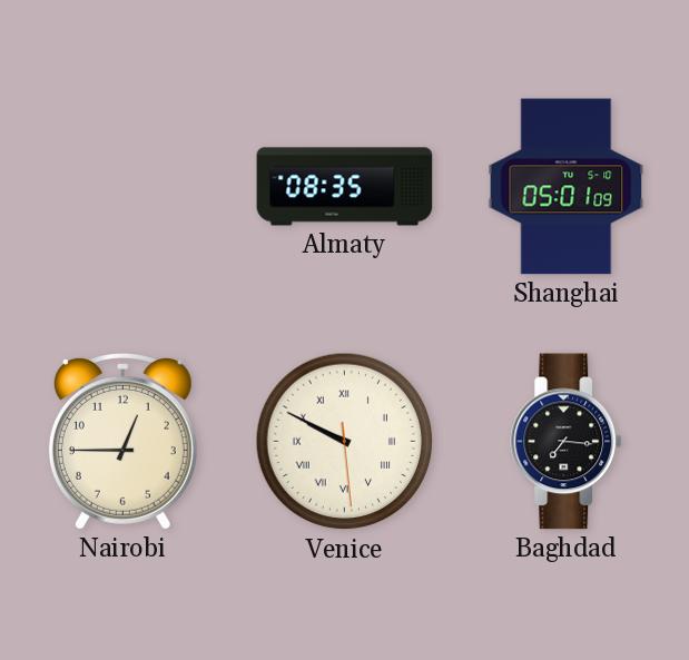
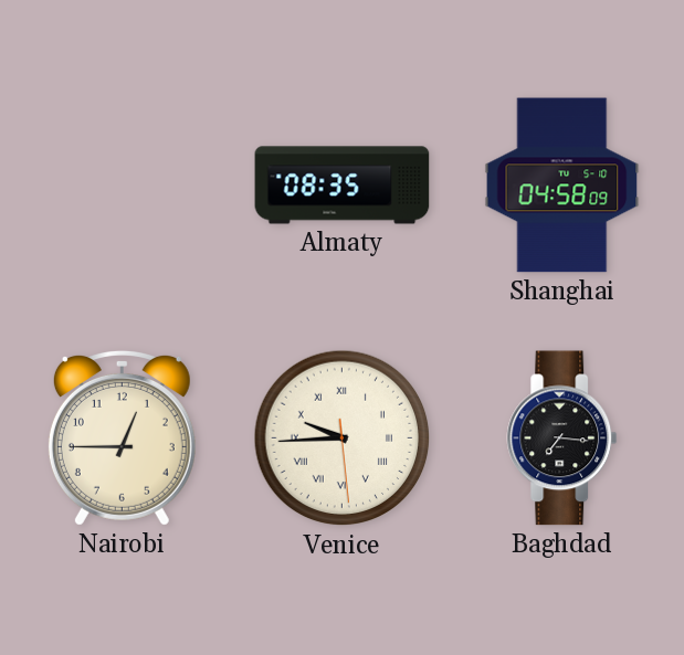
Shanghai: 05:01 -> 04:58
Venice: 9:49 -> 9:44
